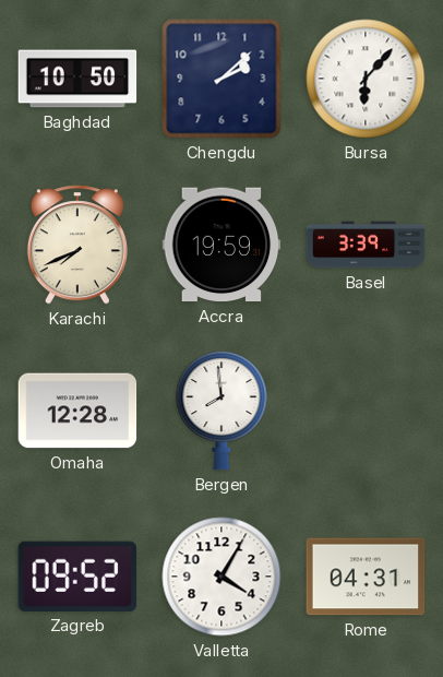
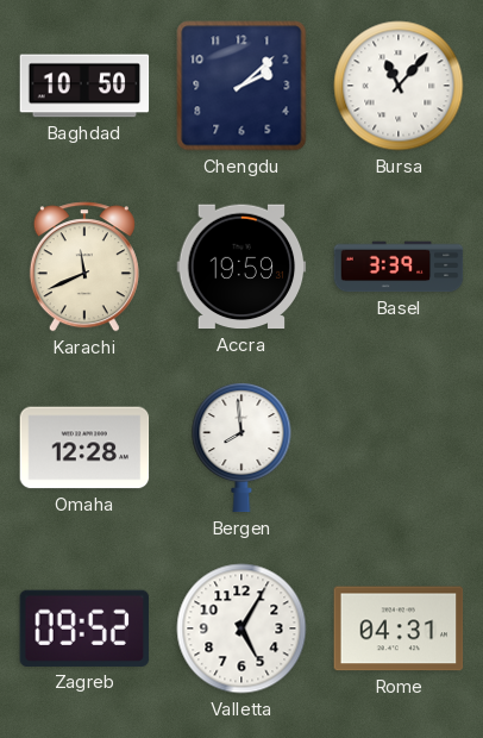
Bursa: 6:07 -> 11:07
Karachi: 7:41 -> 11:41
Valletta: 4:05 -> 5:05
